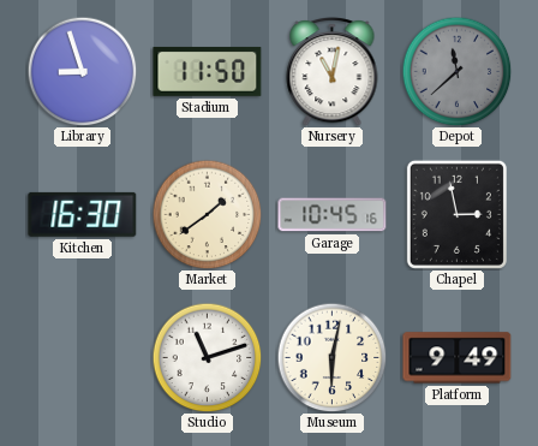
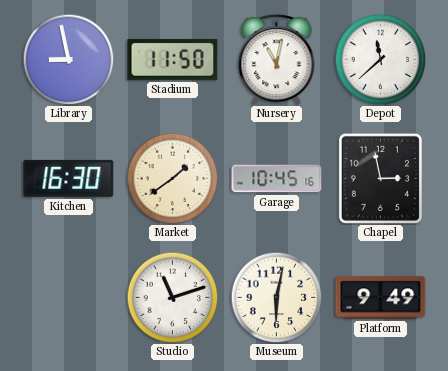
Library: 8:57 -> 8:58
Depot dial: grey -> white
